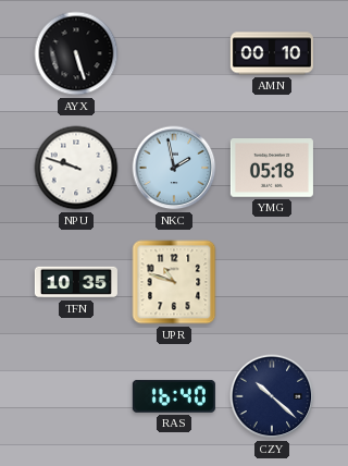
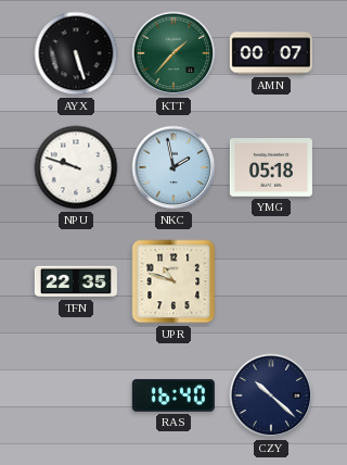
KTT: none -> 1:37
AMN: 00:10 -> 00:07
TFN: 10:35 -> 22:35
